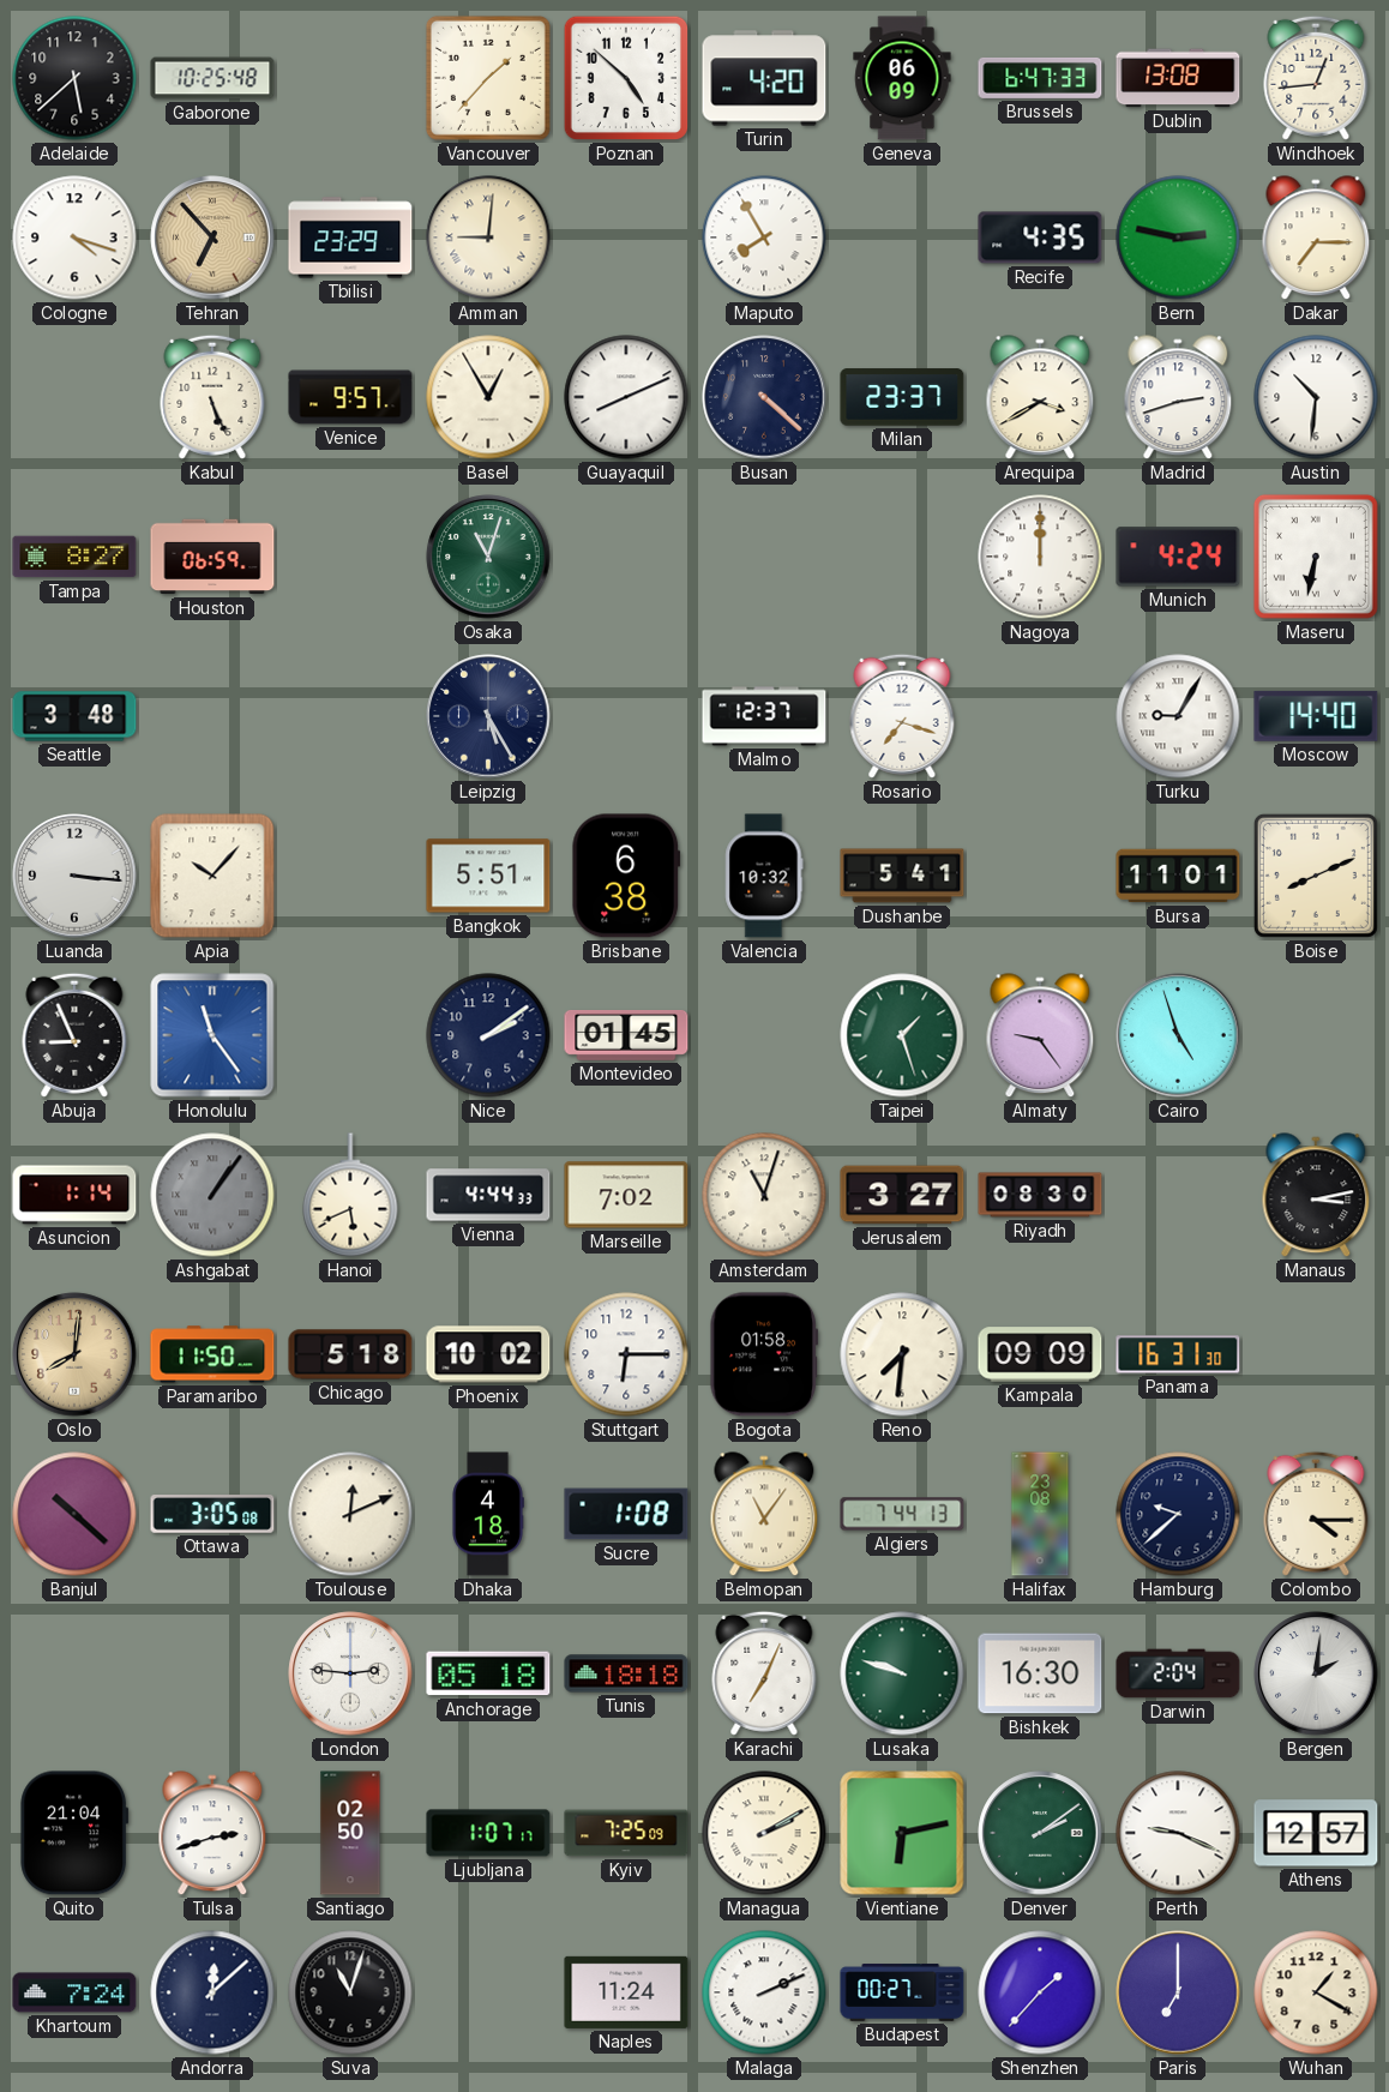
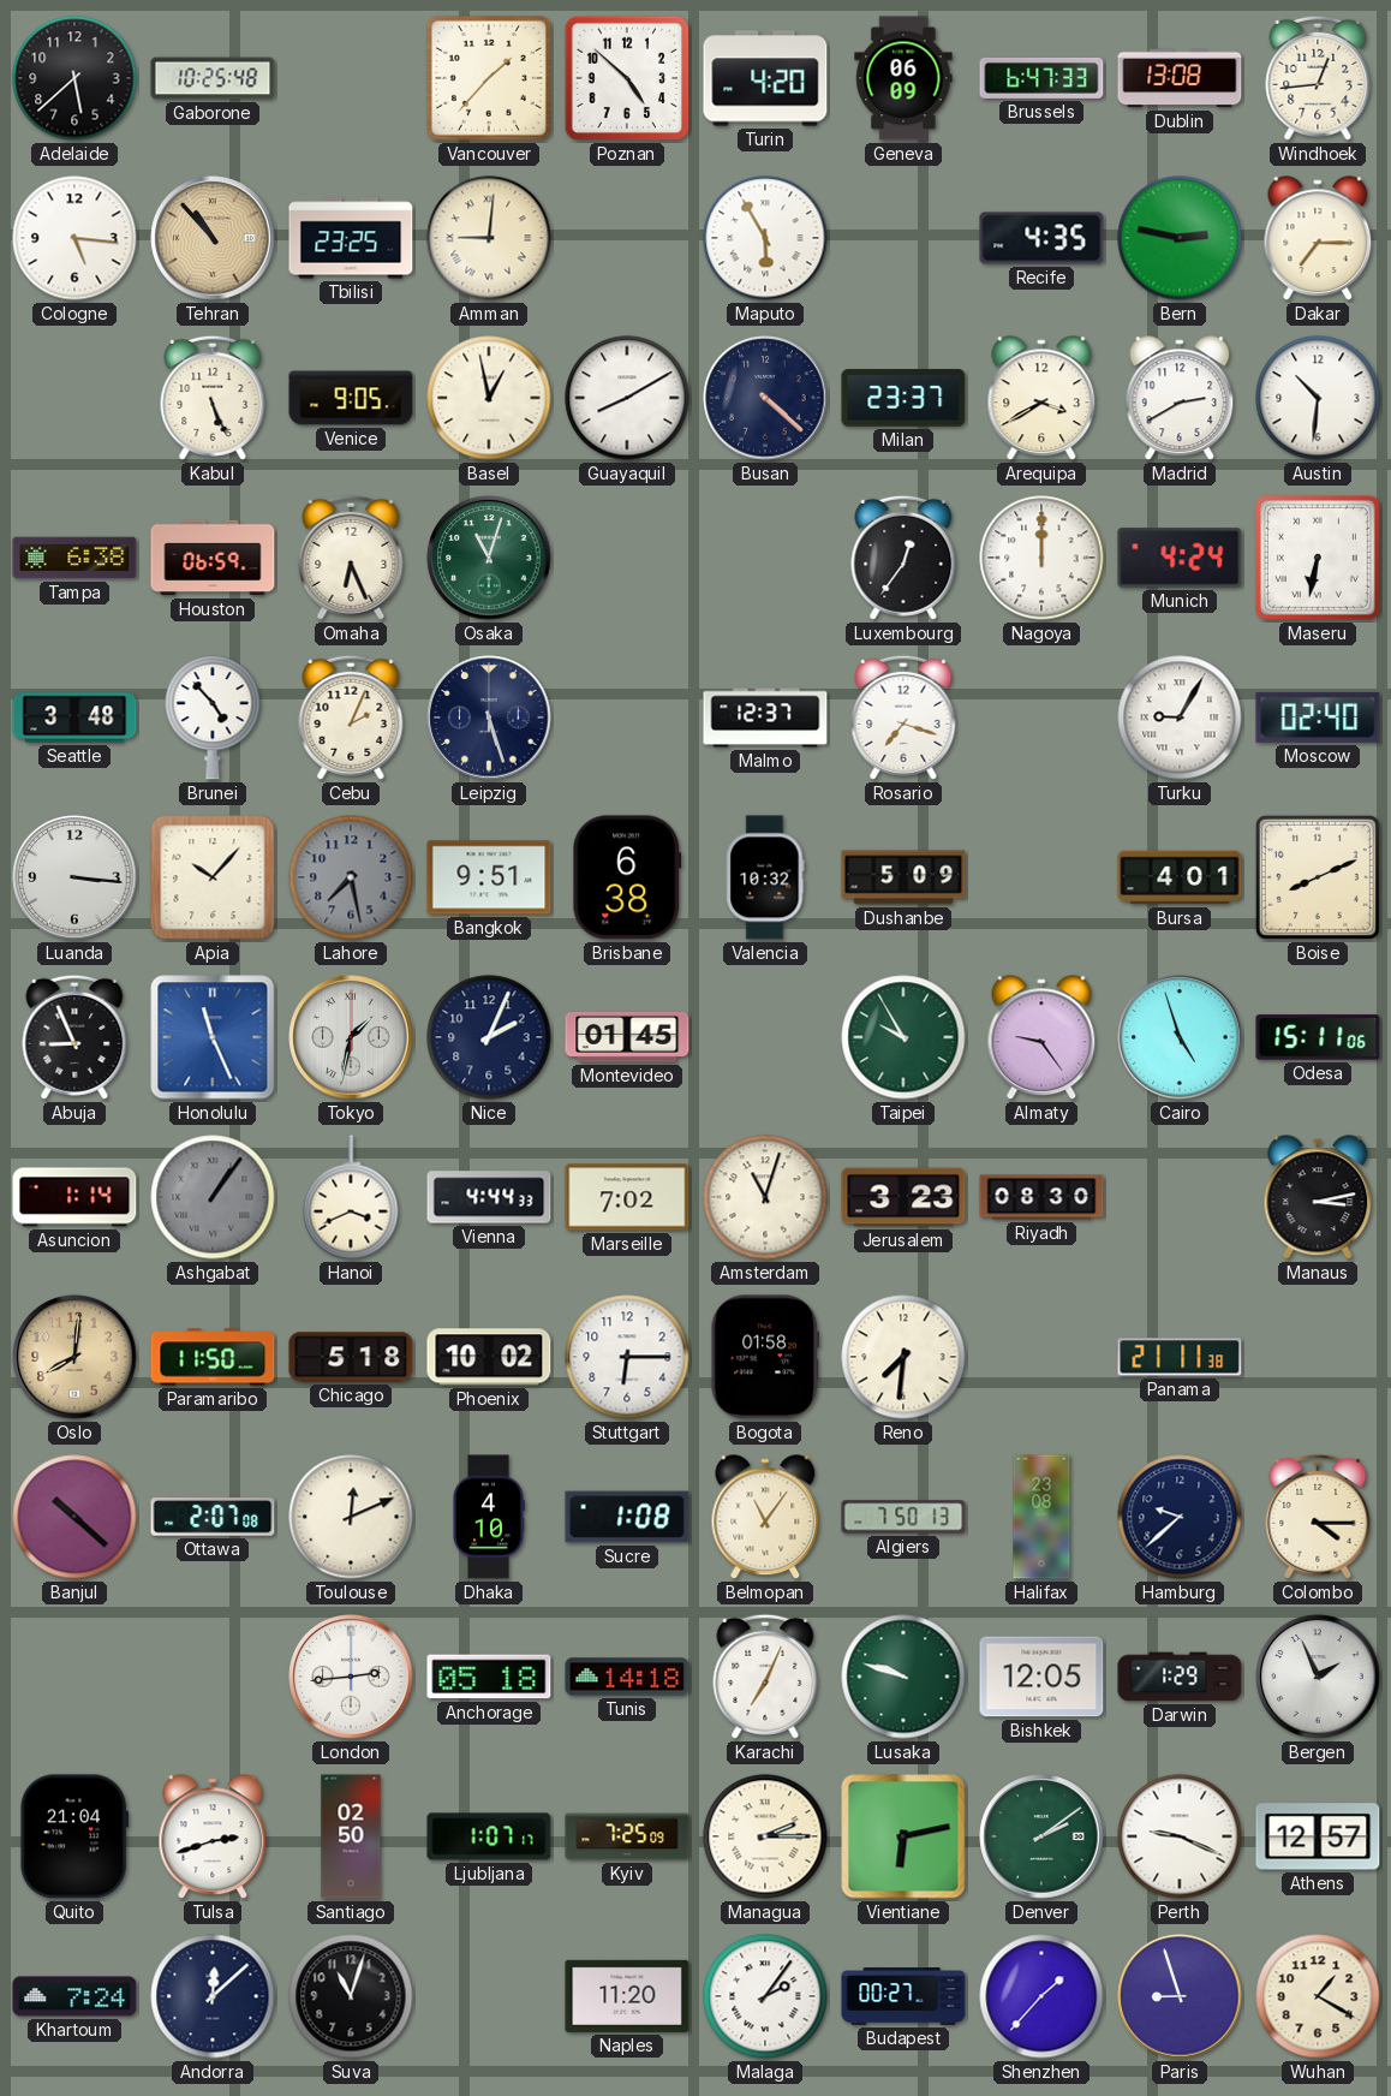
Cologne: 4:18 -> 5:16
Tehran: 6:53 -> 10:53
Tbilisi: 23:29 -> 23:25
Maputo: 7:55 -> 5:55
Venice: 9:57 -> 9:05
Basel: 12:55 -> 12:58
Guayaquil: 8:11 -> 8:10
Madrid: 2:42 -> 2:40
Tampa: 8:27 -> 6:38
Omaha: none -> 6:26
Luxembourg: none -> 12:36
Brunei: none -> 4:53
Cebu: none -> 2:04
Leipzig: 5:25 -> 5:27
Moscow: 14:40 -> 02:40
Lahore: none -> 7:28
Bangkok: 5:51 -> 9:51
Dushanbe: 5:41 -> 5:09
Bursa: 11:01 -> 4:01
Honolulu: 11:24 -> 11:26
Tokyo: none -> 1:32
Nice: 2:09 -> 2:04
Taipei: 1:27 -> 9:55
Odesa: none -> 15:11
Hanoi: 5:41 -> 3:41
Jerusalem: 3:27 -> 3:23
Kampala: 09:09 -> none
Panama: 16:31 -> 21:11
Ottawa: 3:05 -> 2:07
Dhaka: 4:18 -> 4:10
Algiers: 7:44 -> 7:50
London: 2:46 -> 2:44
Tunis: 18:18 -> 14:18
Bishkek: 16:30 -> 12:05
Darwin: 2:04 -> 1:29
Bergen: 2:01 -> 1:56
Managua: 2:10 -> 2:15
Naples: 11:24 -> 11:20
Malaga: 2:11 -> 2:06
Paris: 7:00 -> 8:57
